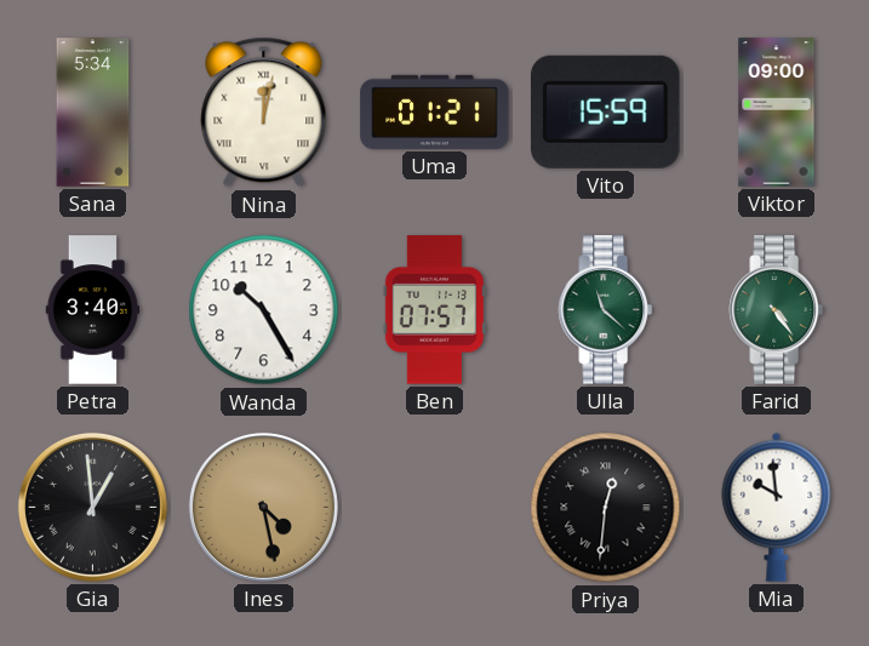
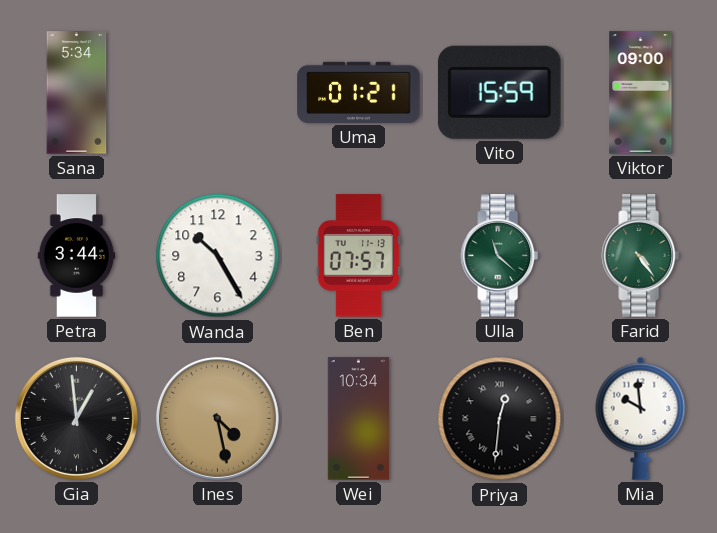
Nina: 12:02 -> none
Petra: 3:40 -> 3:44
Wei: none -> 10:34
